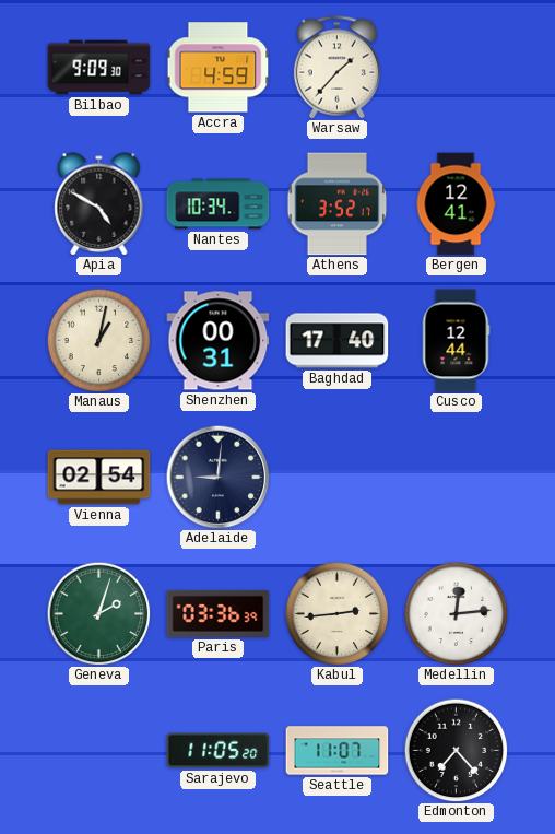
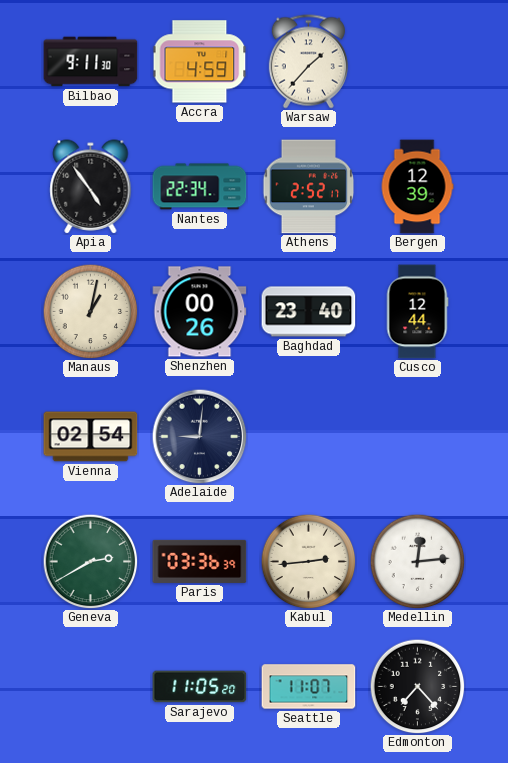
Bilbao: 9:09 -> 9:11
Apia: 4:50 -> 4:54
Nantes: 10:34 -> 22:34
Athens: 3:52 -> 2:52
Bergen: 12:41 -> 12:39
Shenzhen: 00:31 -> 00:26
Baghdad: 17:40 -> 23:40
Geneva: 2:03 -> 2:40
